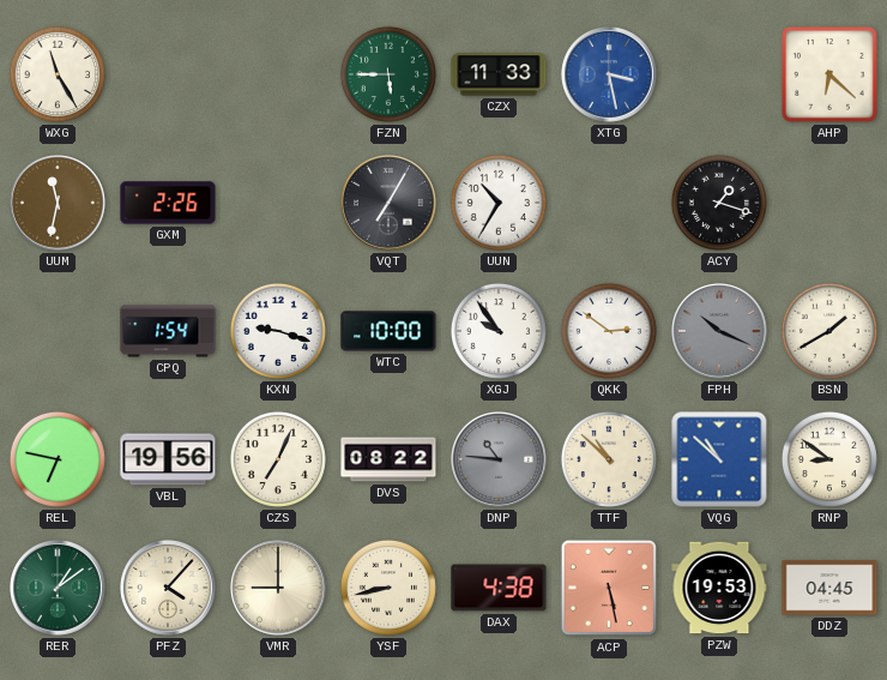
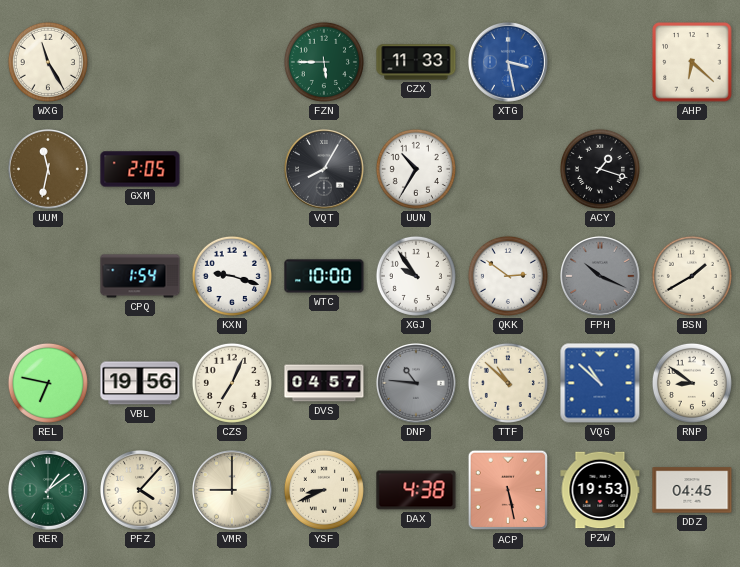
GXM: 2:26 -> 2:05
VQT: 7:05 -> 8:05
DVS: 08:22 -> 04:57
YSF: 8:43 -> 8:41
